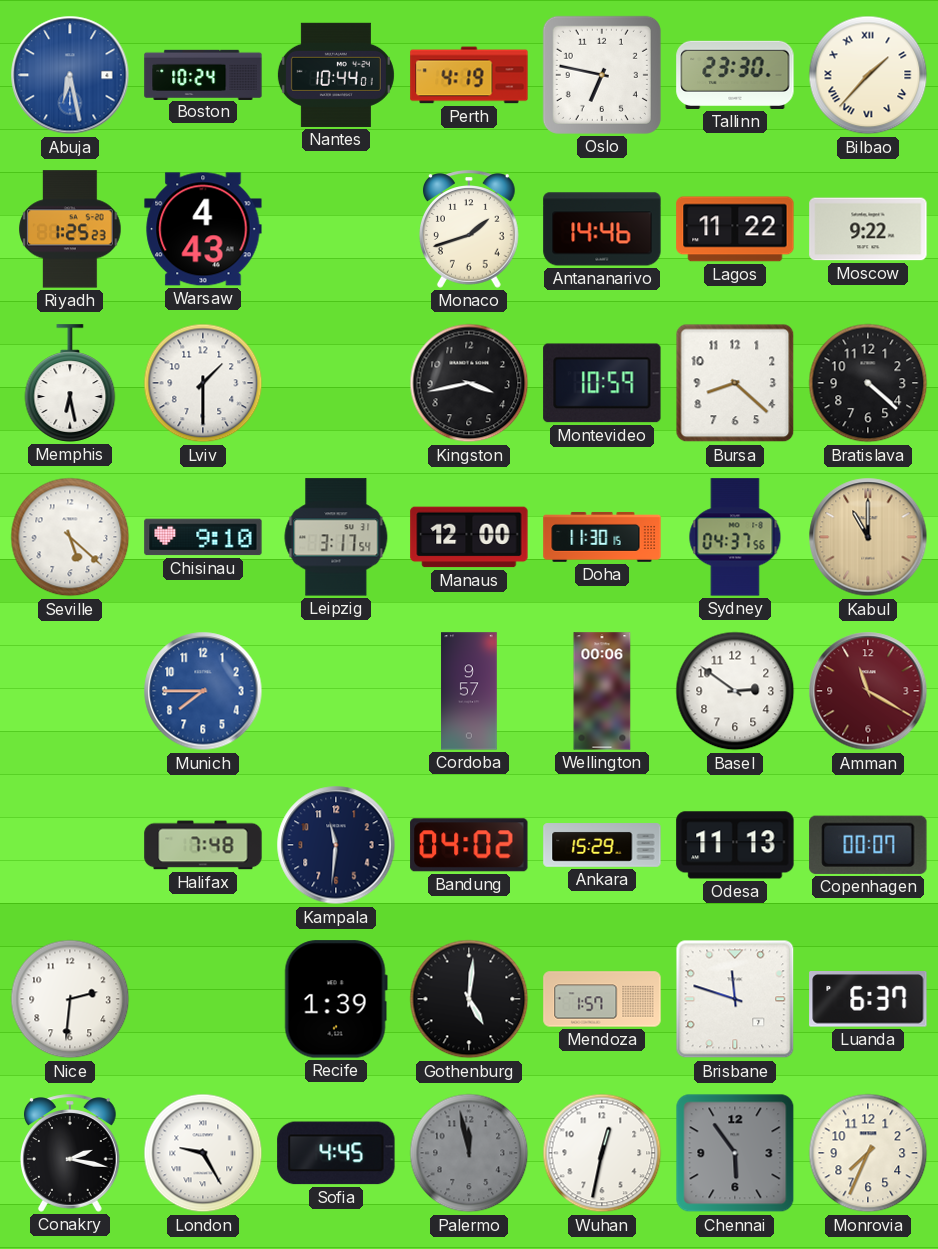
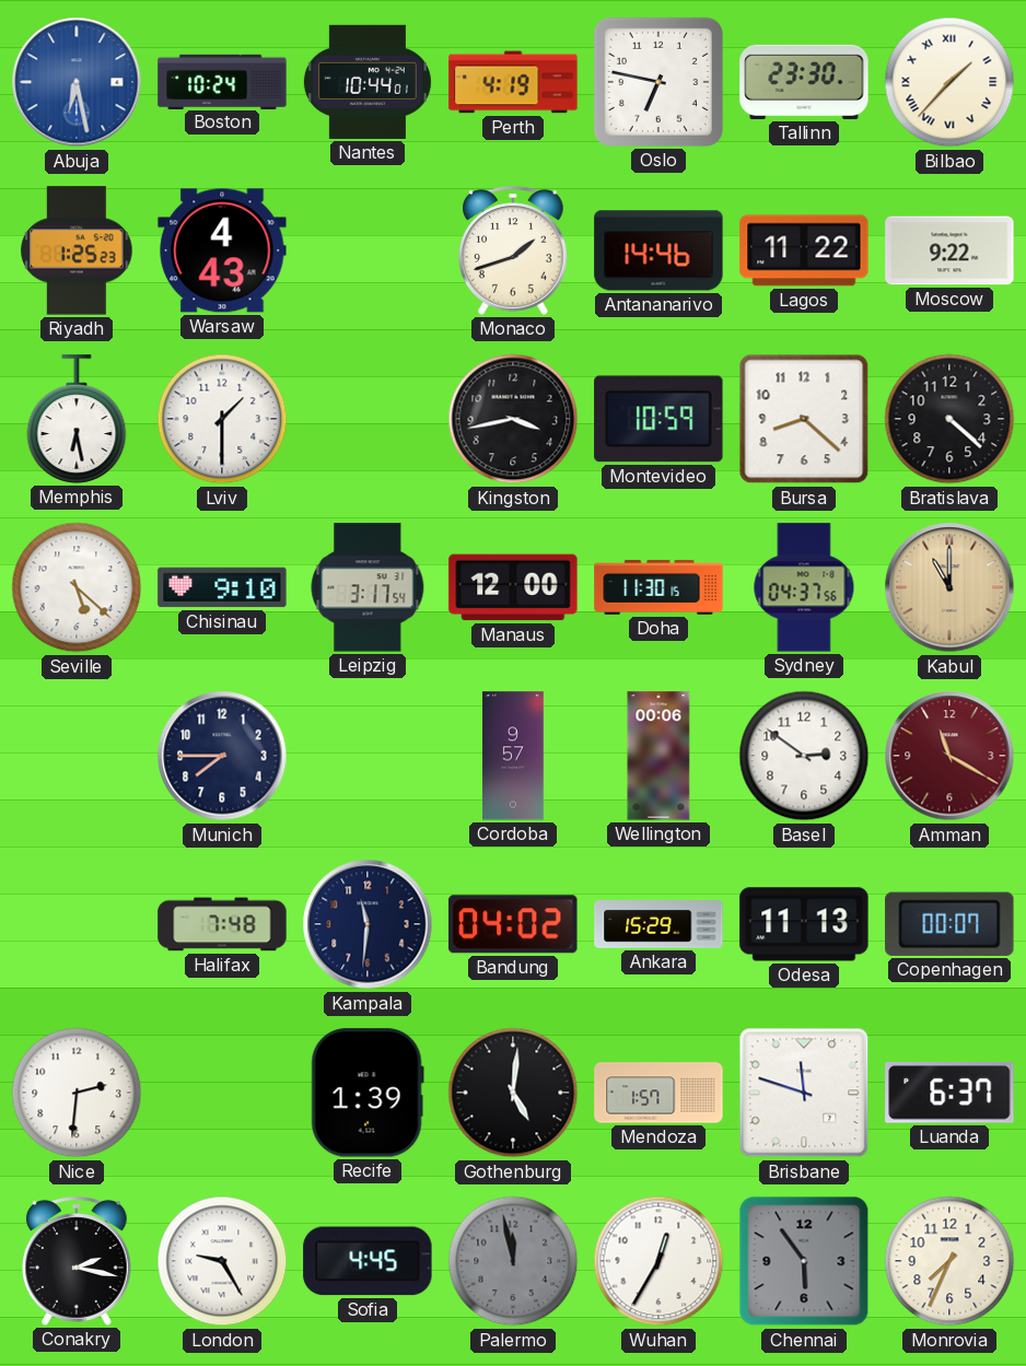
Munich dial: blue -> navy
Wuhan: 12:32 -> 12:35
